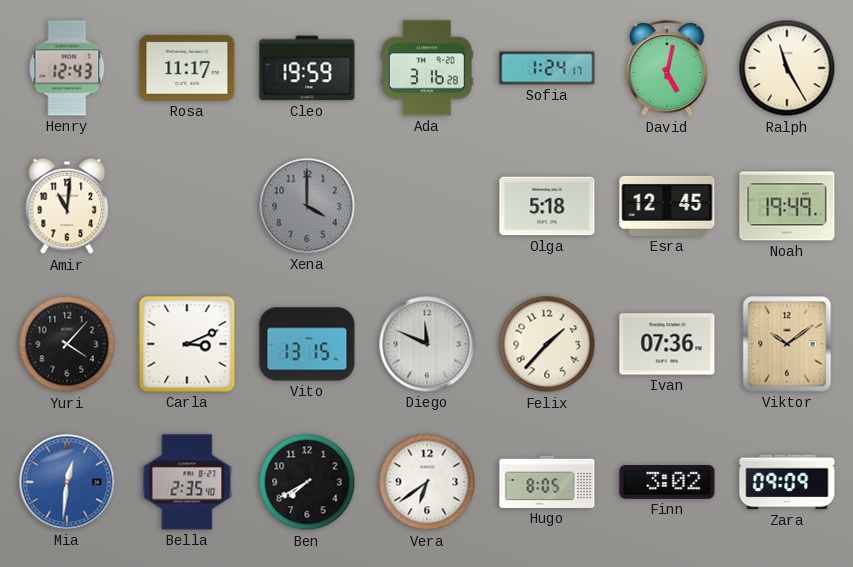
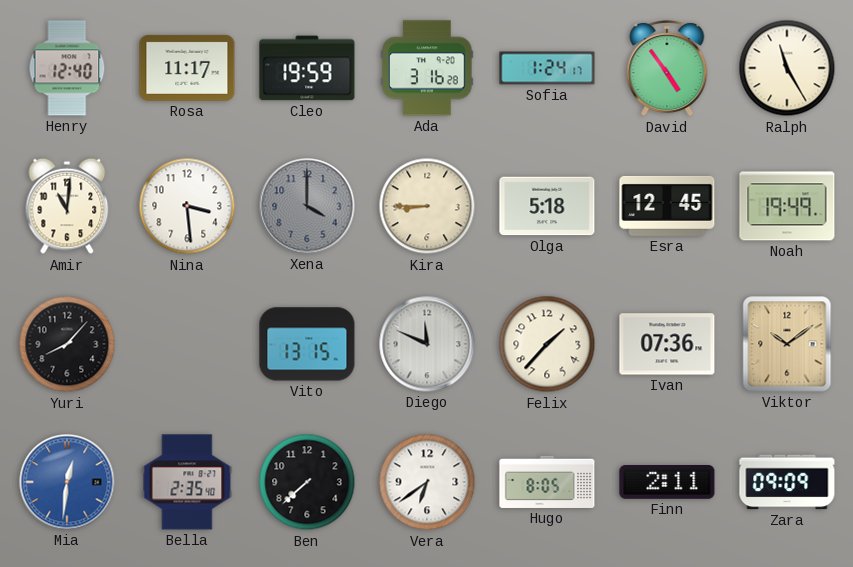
Henry: 12:43 -> 12:40
David: 5:02 -> 4:54
Nina: none -> 3:29
Kira: none -> 8:45
Yuri: 4:07 -> 8:07
Carla: 3:11 -> none
Ben: 7:40 -> 7:38
Finn: 3:02 -> 2:11
